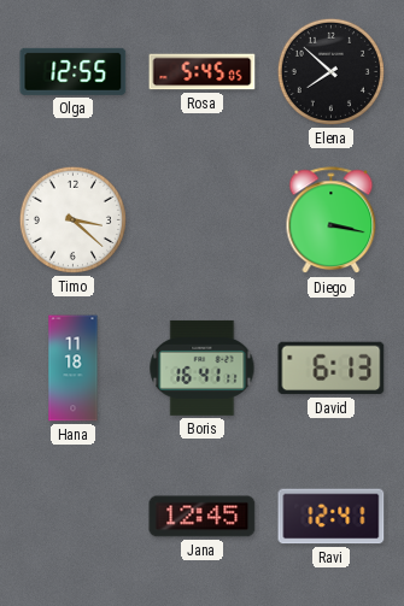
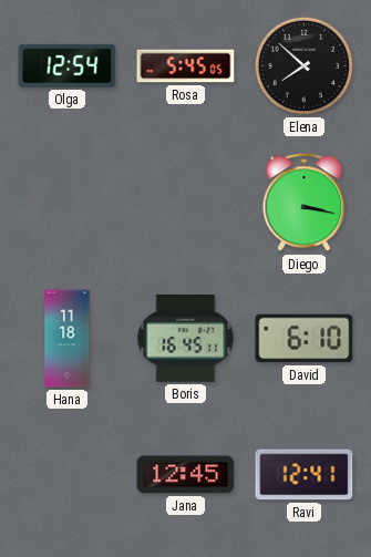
Olga: 12:55 -> 12:54
Timo: 3:22 -> none
Boris: 16:41 -> 16:45
David: 6:13 -> 6:10
